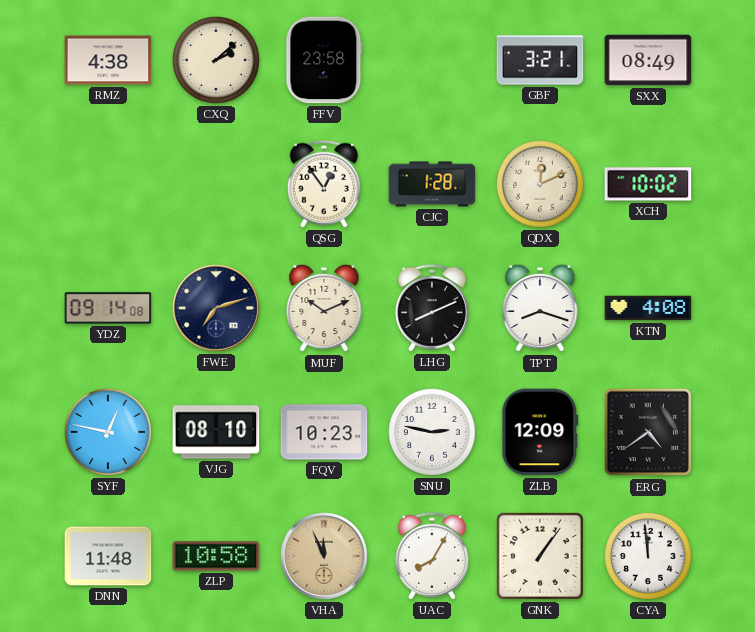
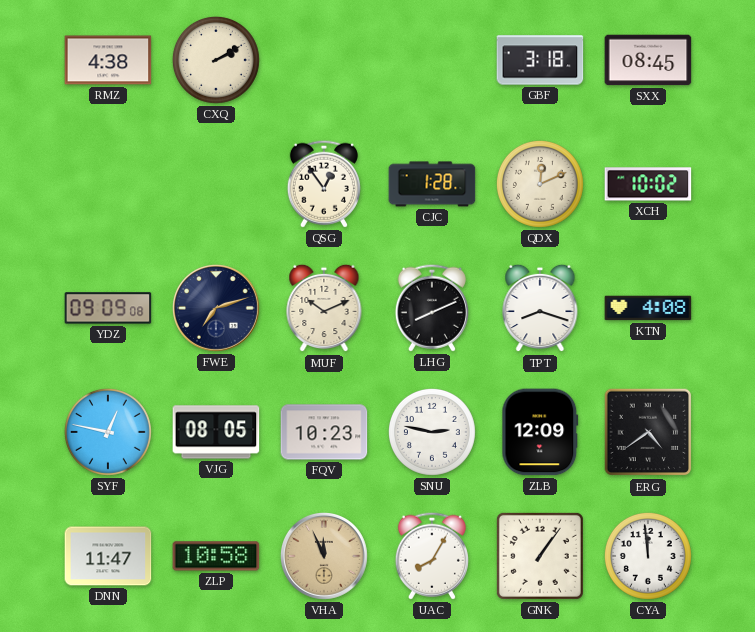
CXQ: 2:08 -> 2:10
FFV: 23:58 -> none
GBF: 3:21 -> 3:18
SXX: 08:49 -> 08:45
YDZ: 09:14 -> 09:09
VJG: 08:10 -> 08:05
DNN: 11:48 -> 11:47
